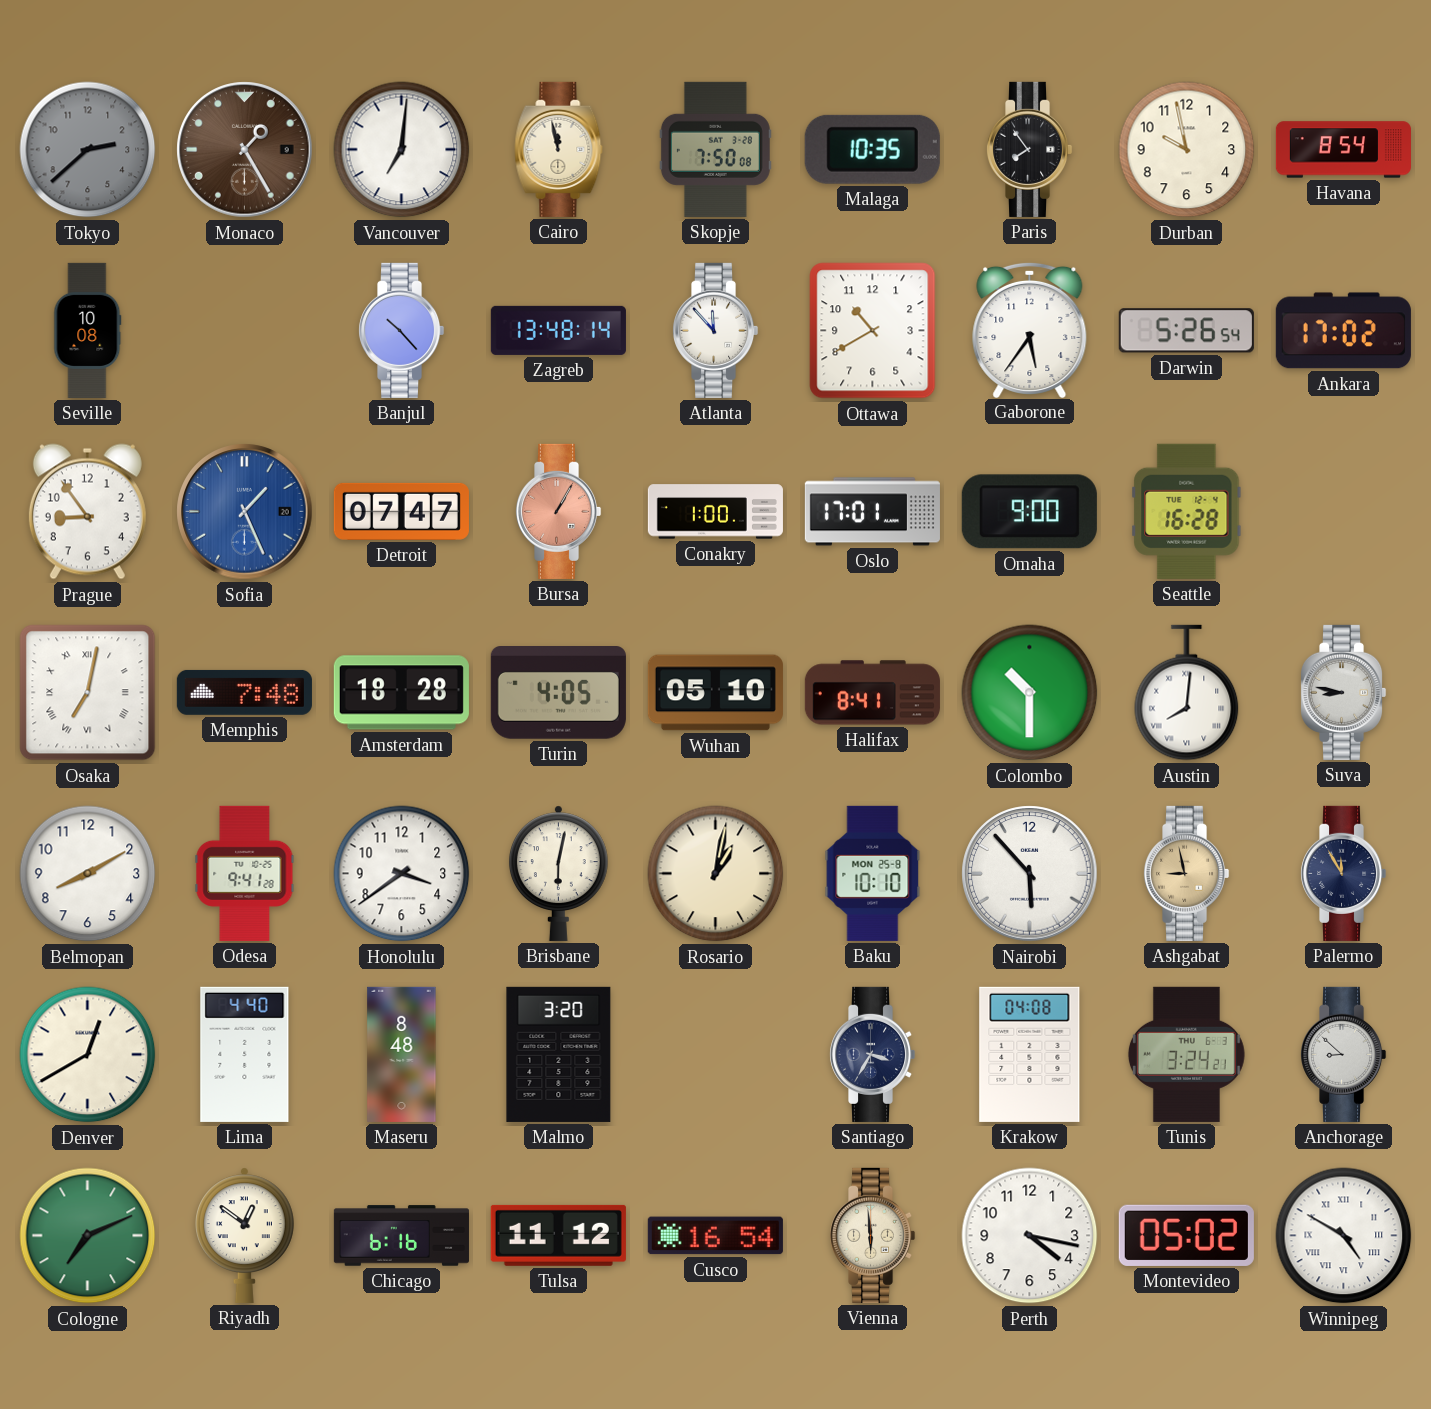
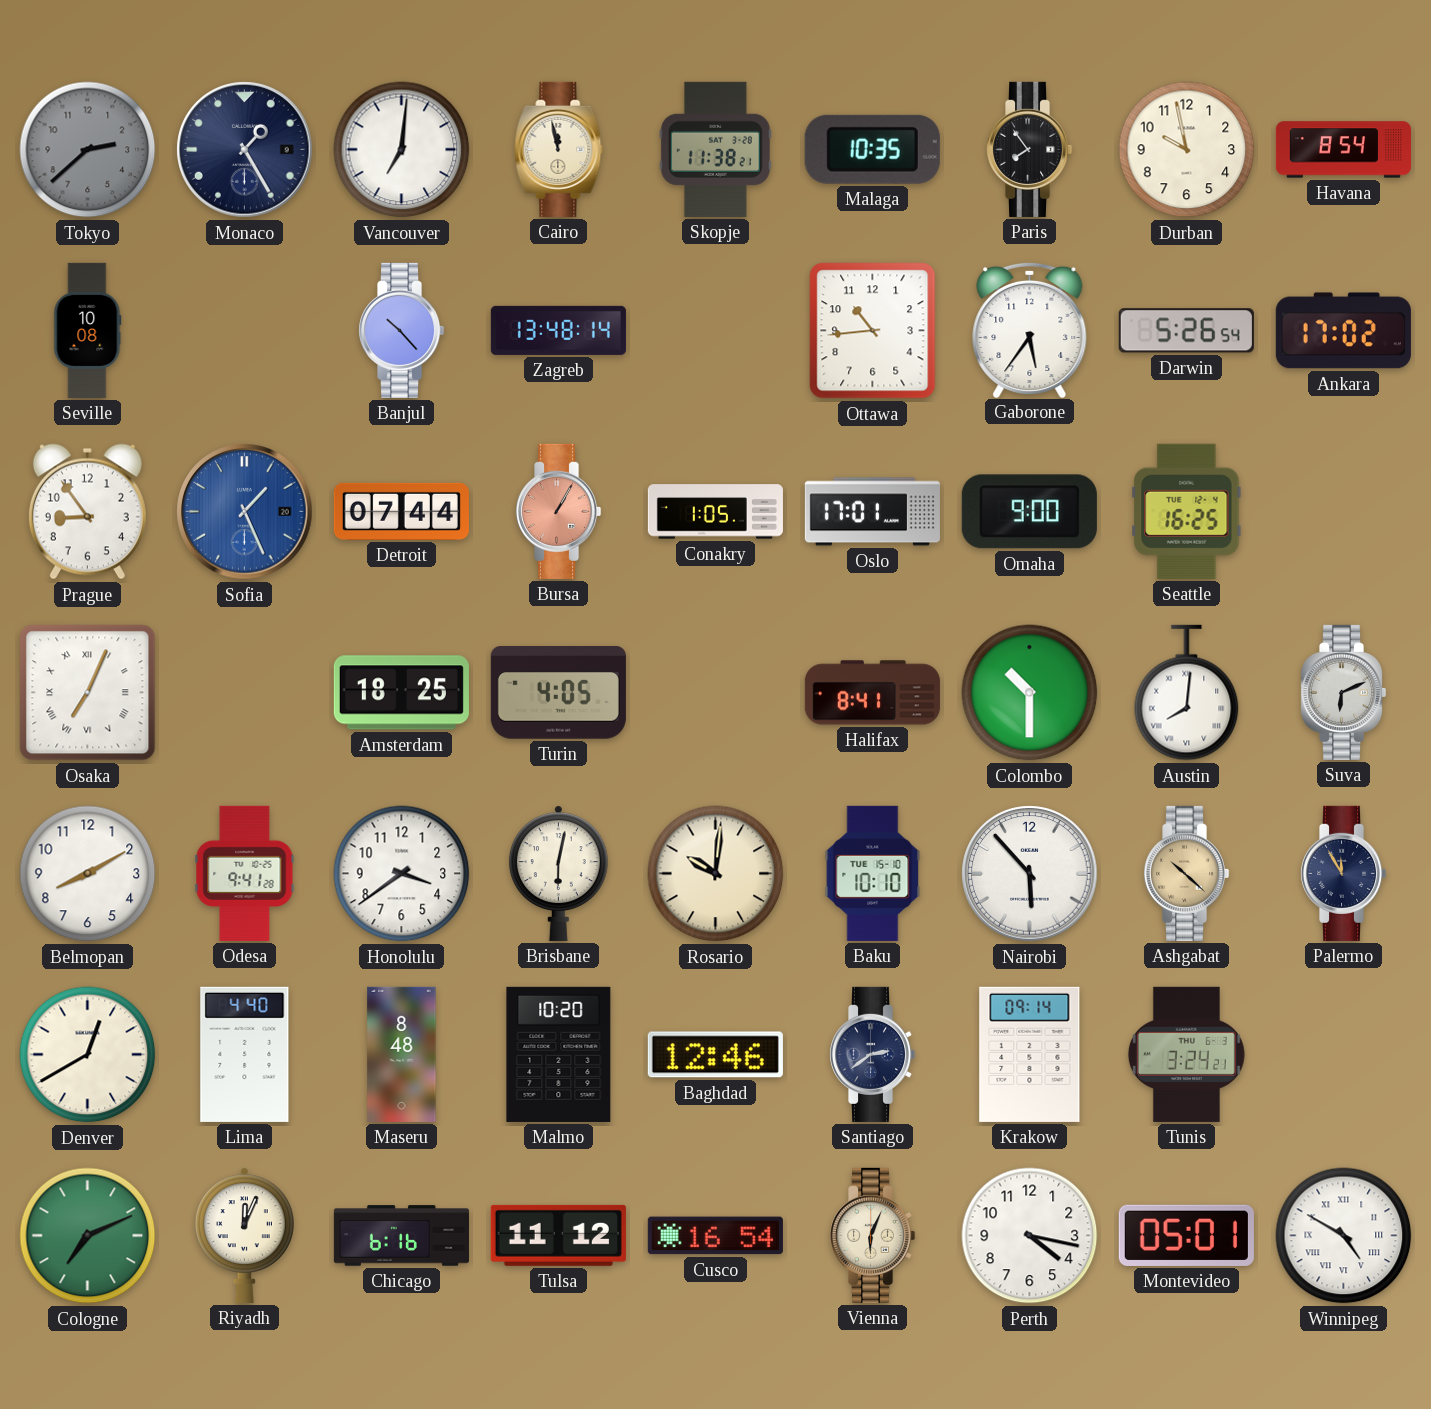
Monaco dial: brown -> navy
Skopje: 7:50 -> 11:38
Atlanta: 11:53 -> none
Ottawa: 10:40 -> 10:44
Detroit: 07:47 -> 07:44
Conakry: 1:00 -> 1:05
Seattle: 16:28 -> 16:25
Osaka: 7:02 -> 7:04
Memphis: 7:48 -> none
Amsterdam: 18:28 -> 18:25
Wuhan: 05:10 -> none
Suva: 8:47 -> 6:11
Rosario: 1:02 -> 10:01
Baku date: MON 25-8 -> TUE 15-10
Ashgabat: 8:58 -> 10:22
Malmo: 3:20 -> 10:20
Baghdad: none -> 12:46
Santiago: 3:35 -> 2:39
Krakow: 04:08 -> 09:14
Anchorage: 8:52 -> none
Riyadh: 12:51 -> 12:04
Vienna: 5:59 -> 6:04
Montevideo: 05:02 -> 05:01
